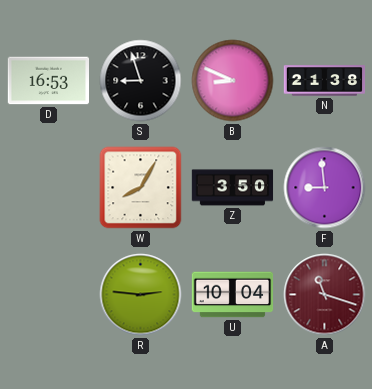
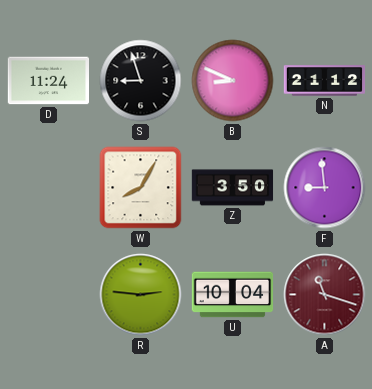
D: 16:53 -> 11:24
N: 21:38 -> 21:12
